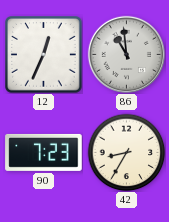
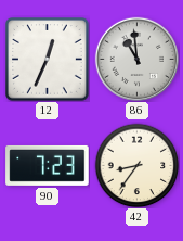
42: 8:35 -> 8:36
